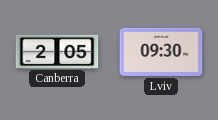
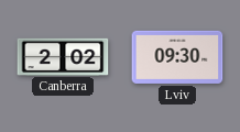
Canberra: 2:05 -> 2:02
